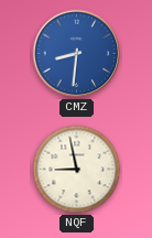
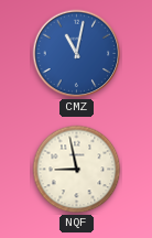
CMZ: 8:31 -> 11:02
